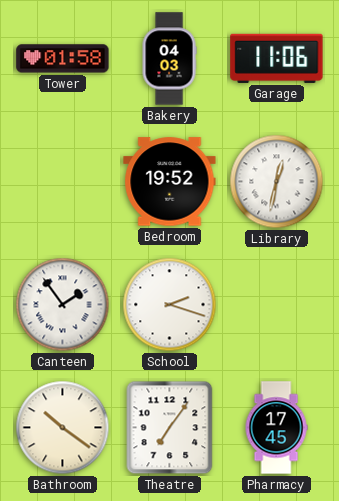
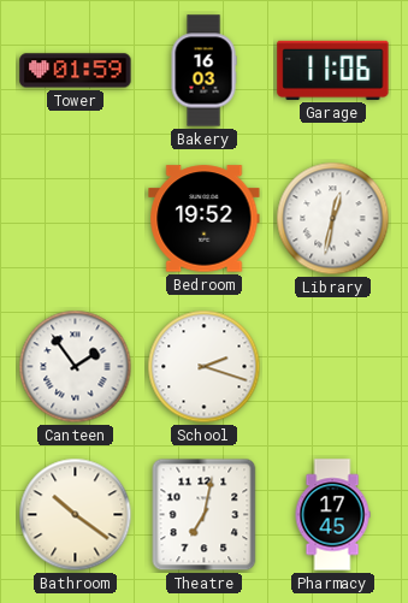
Tower: 01:58 -> 01:59
Bakery: 04:03 -> 16:03
Theatre: 7:06 -> 7:02
